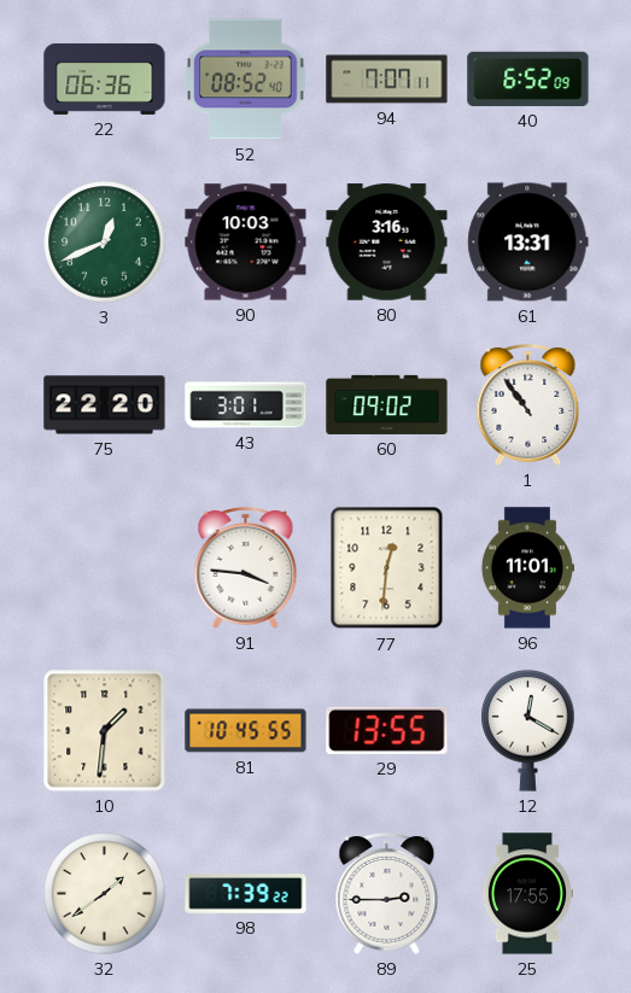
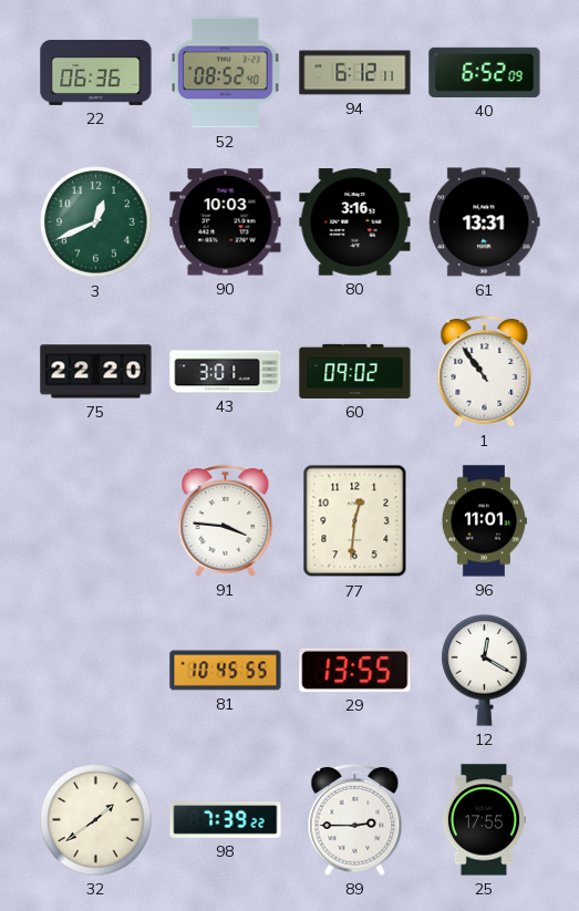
94: 7:07 -> 6:12
10: 1:31 -> none
